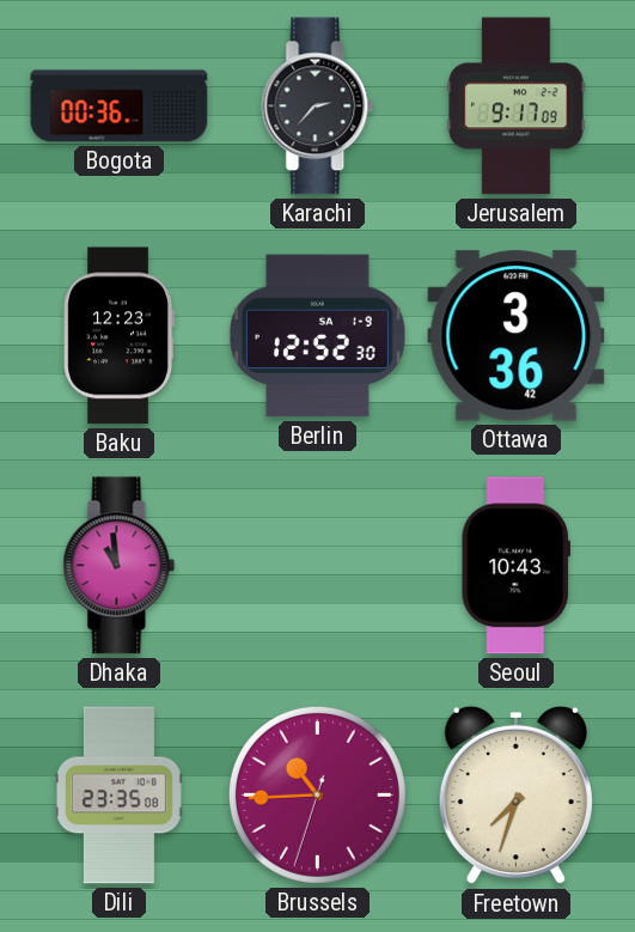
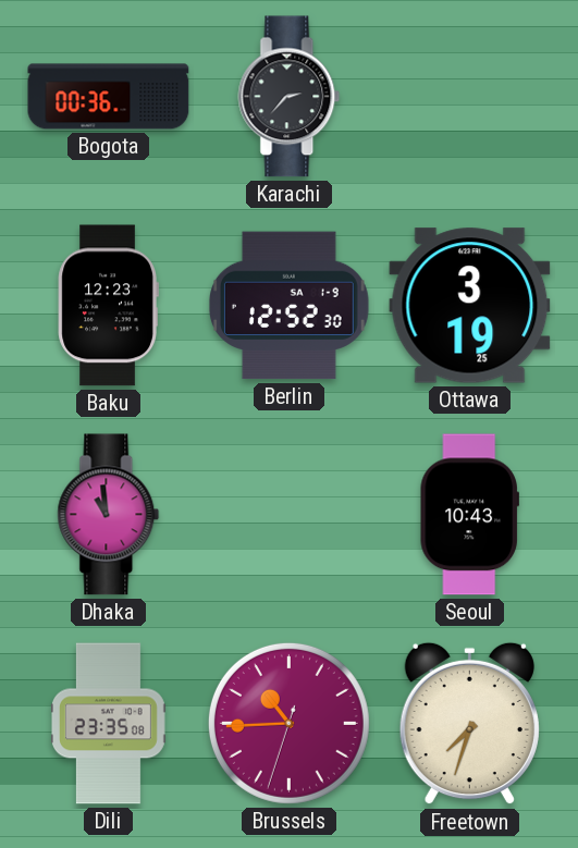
Jerusalem: 9:17 -> none
Ottawa: 3:36 -> 3:19
